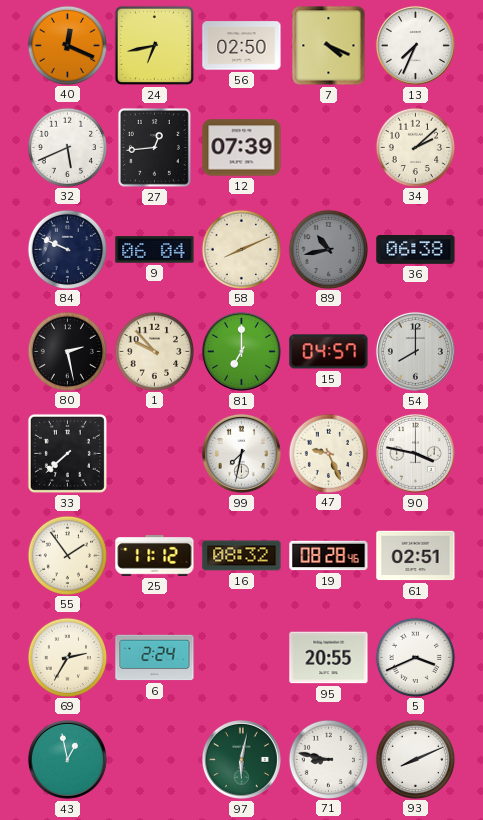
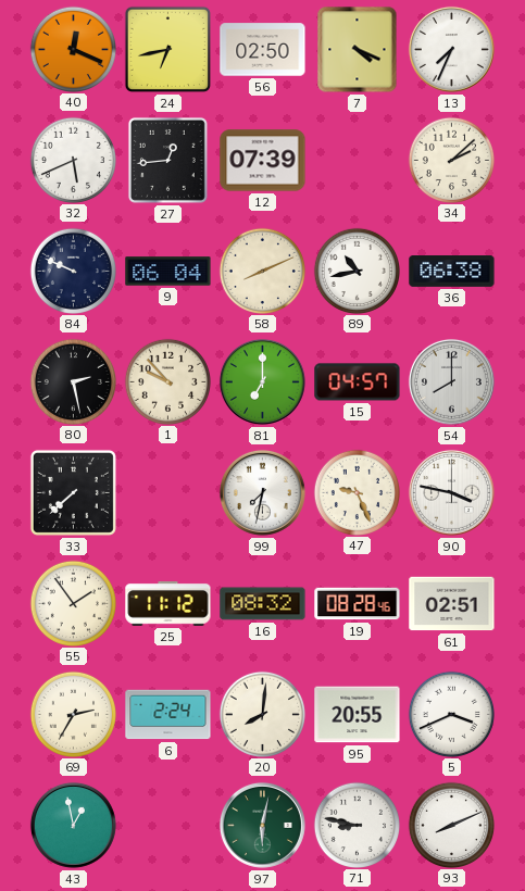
89 dial: grey -> white
20: none -> 8:01
